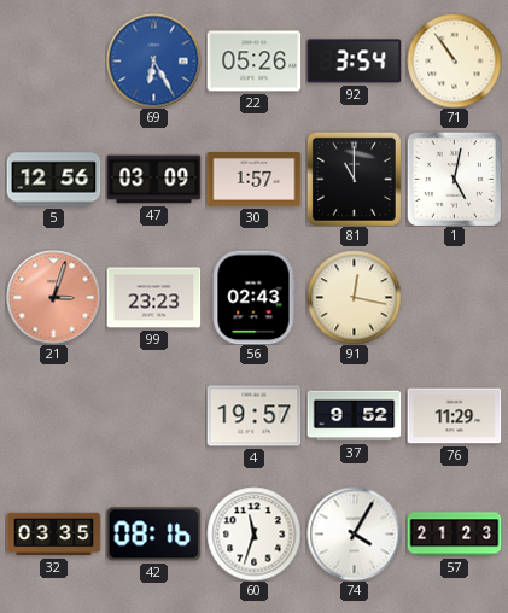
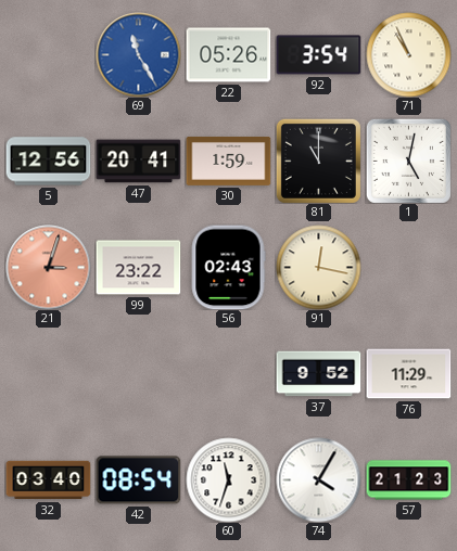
69: 6:25 -> 11:25
71: 10:54 -> 10:56
47: 03:09 -> 20:41
30: 1:57 -> 1:59
99: 23:23 -> 23:22
4: 19:57 -> none
32: 03:35 -> 03:40
42: 08:16 -> 08:54
